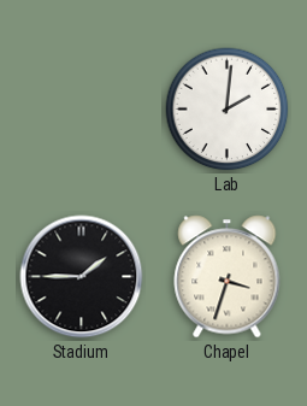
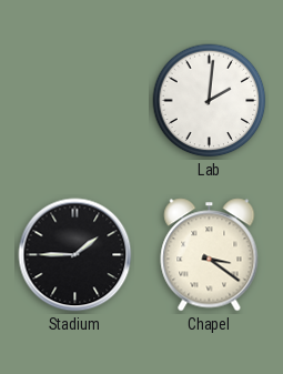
Chapel: 3:33 -> 3:21
